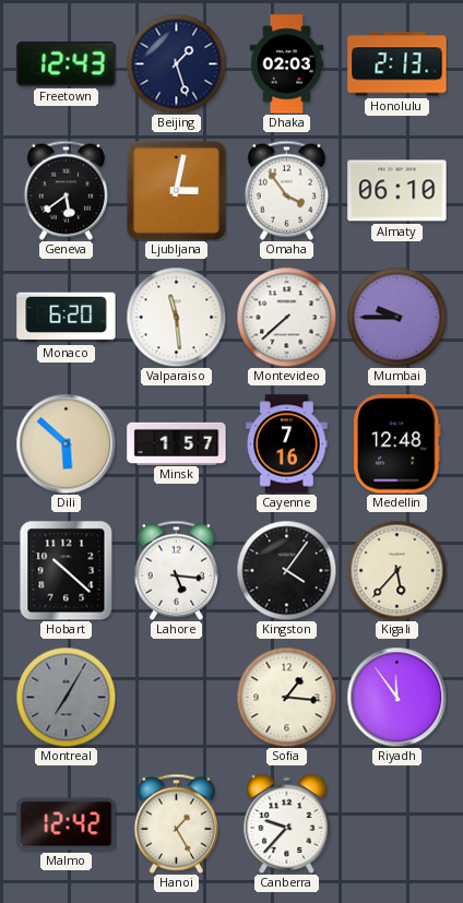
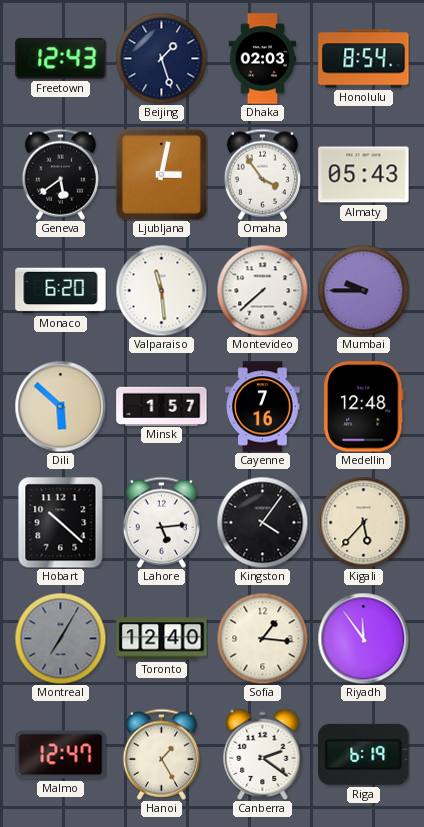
Honolulu: 2:13 -> 8:54
Almaty: 06:10 -> 05:43
Lahore: 5:16 -> 5:14
Toronto: none -> 12:40
Malmo: 12:42 -> 12:47
Canberra: 9:37 -> 2:21
Riga: none -> 6:19
